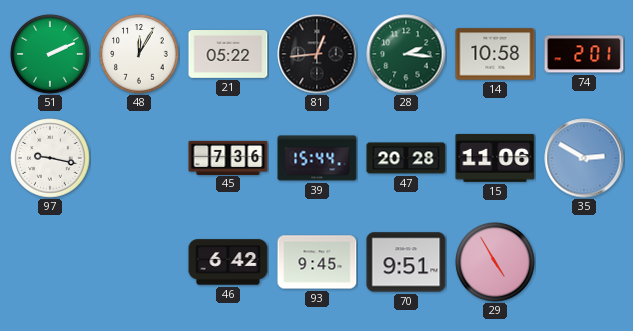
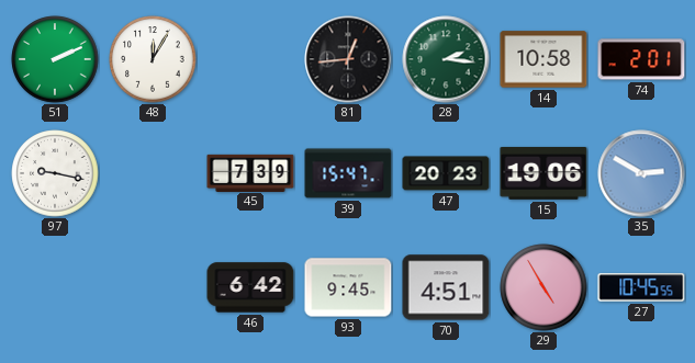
21: 05:22 -> none
45: 7:36 -> 7:39
39: 15:44 -> 15:47
47: 20:28 -> 20:23
15: 11:06 -> 19:06
70: 9:51 -> 4:51
27: none -> 10:45
